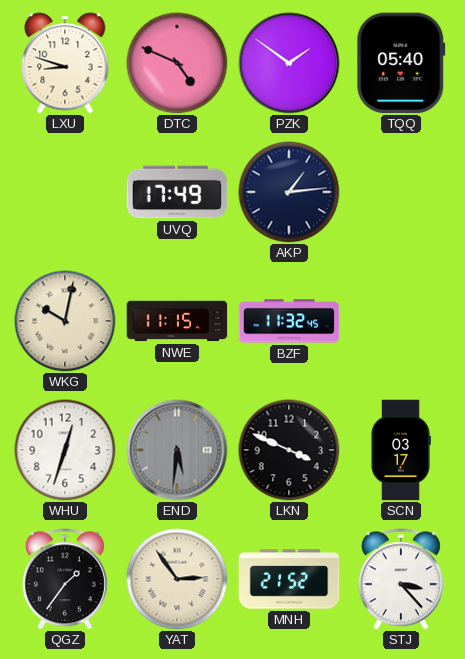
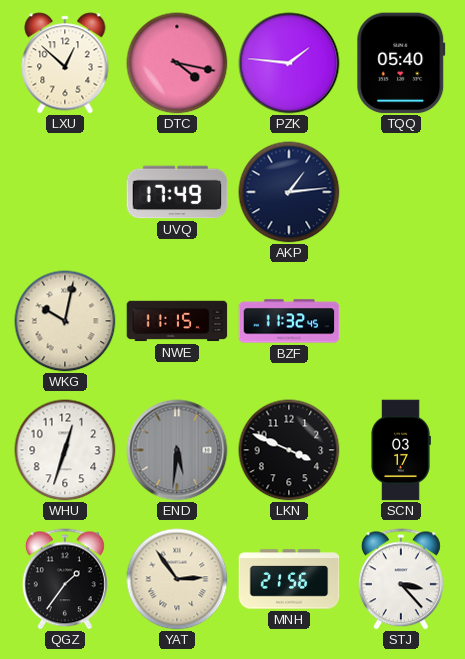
LXU: 8:48 -> 12:52
DTC: 4:49 -> 4:17
PZK: 1:51 -> 1:46
MNH: 21:52 -> 21:56
